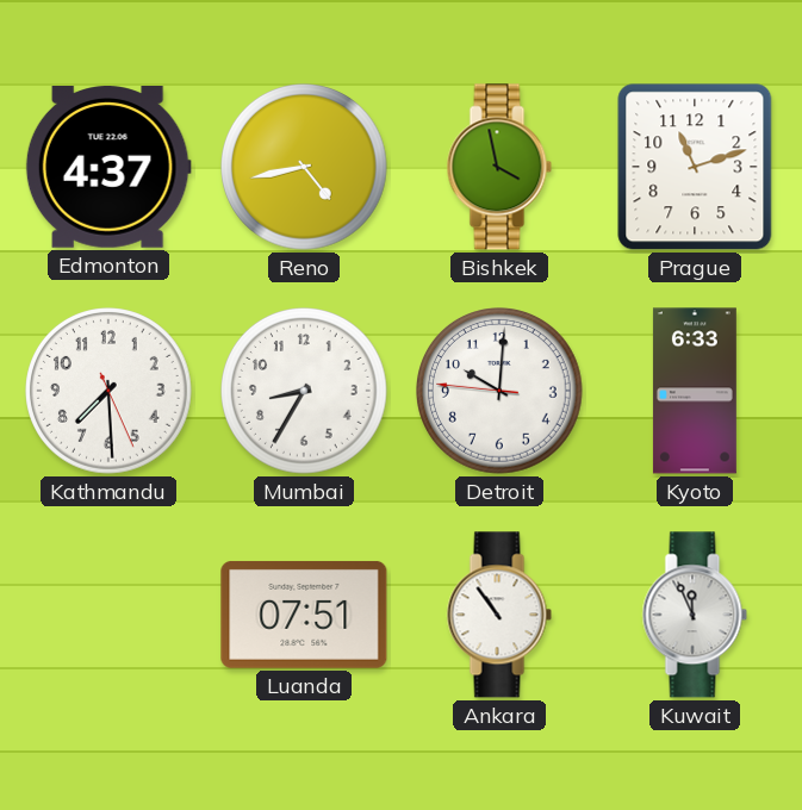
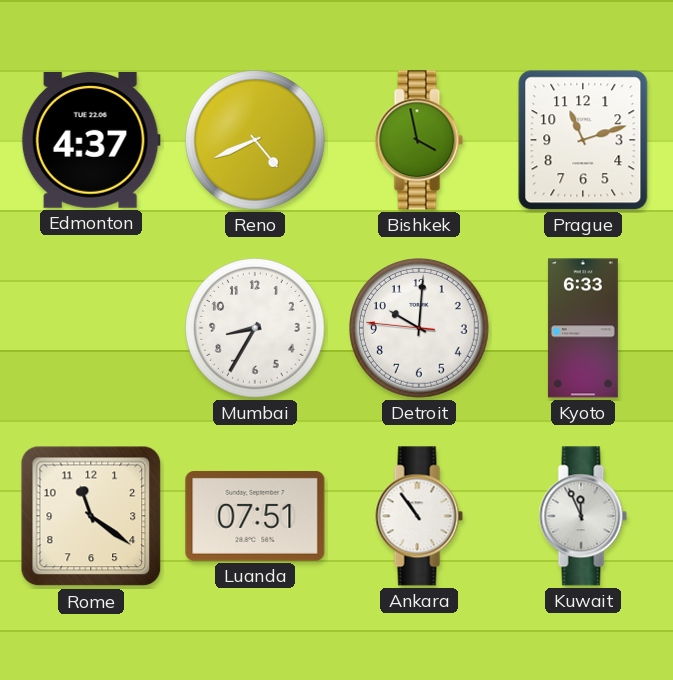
Reno: 4:43 -> 4:41
Kathmandu: 7:29 -> none
Rome: none -> 11:21
